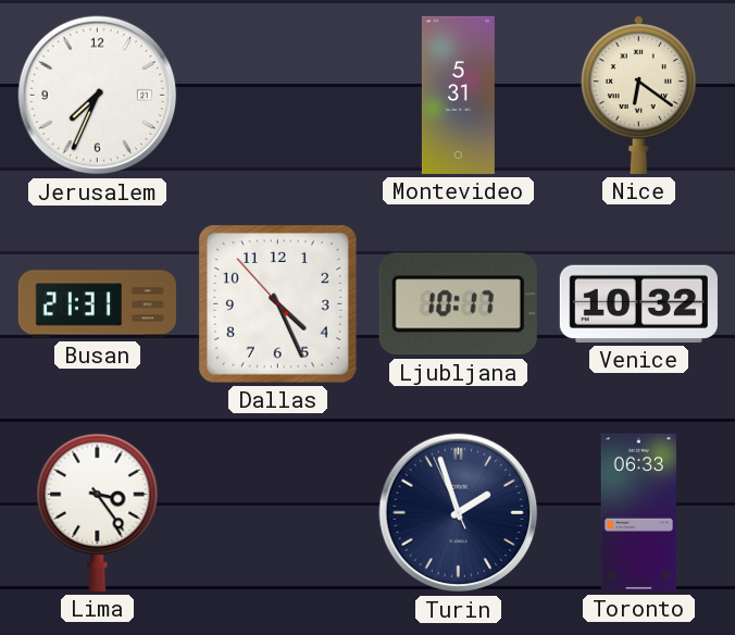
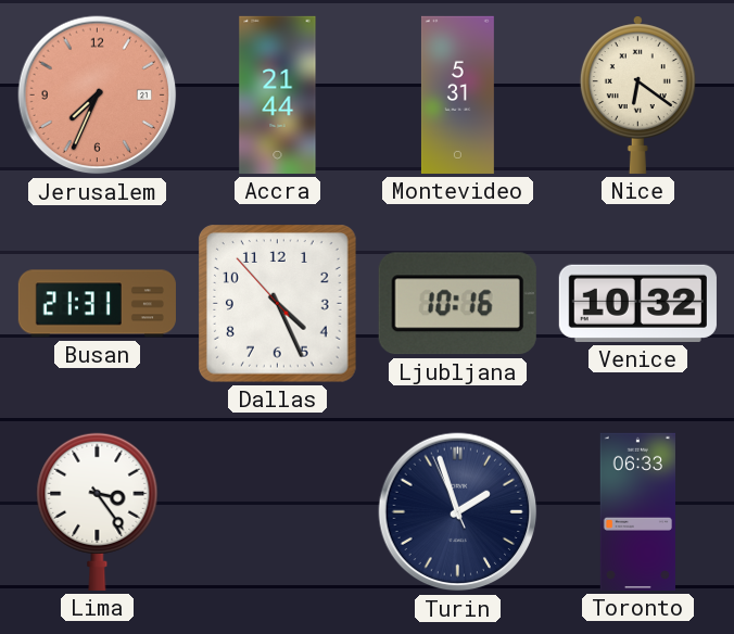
Jerusalem dial: white -> salmon
Accra: none -> 21:44
Ljubljana: 10:17 -> 10:16
